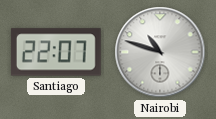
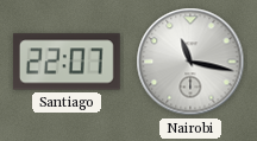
Nairobi: 10:48 -> 11:17
